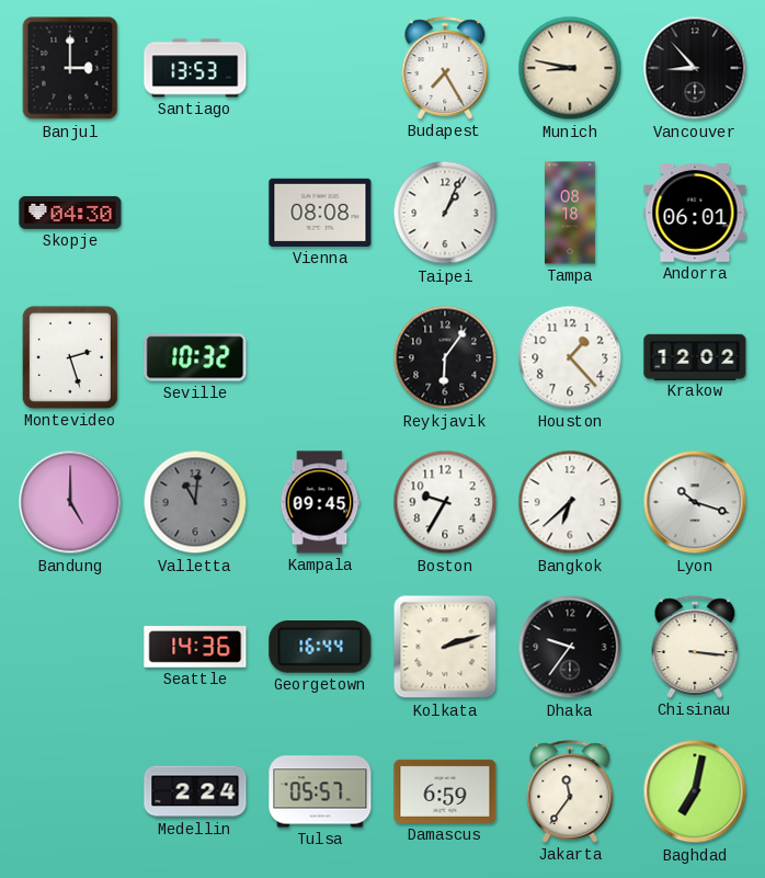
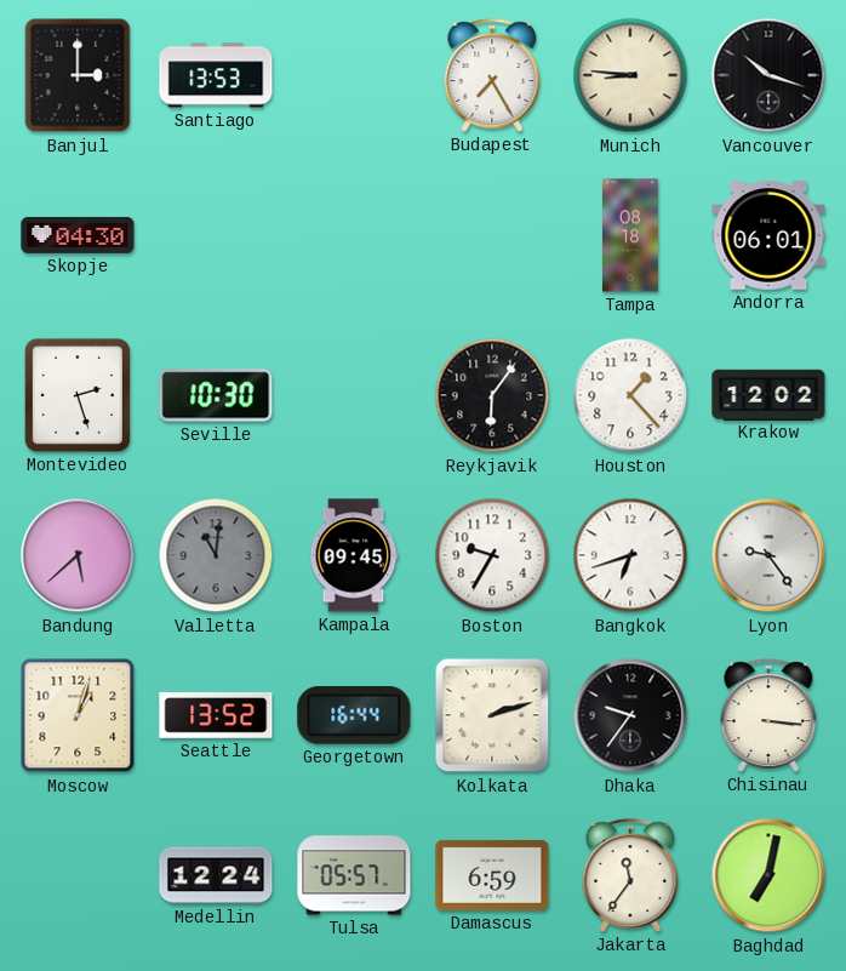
Munich: 8:47 -> 8:46
Vancouver: 8:53 -> 10:18
Vienna: 08:08 -> none
Taipei: 1:04 -> none
Seville: 10:32 -> 10:30
Bandung: 5:00 -> 5:38
Bangkok: 6:38 -> 6:42
Lyon: 10:18 -> 9:24
Moscow: none -> 1:03
Seattle: 14:36 -> 13:52
Medellin: 2:24 -> 12:24
